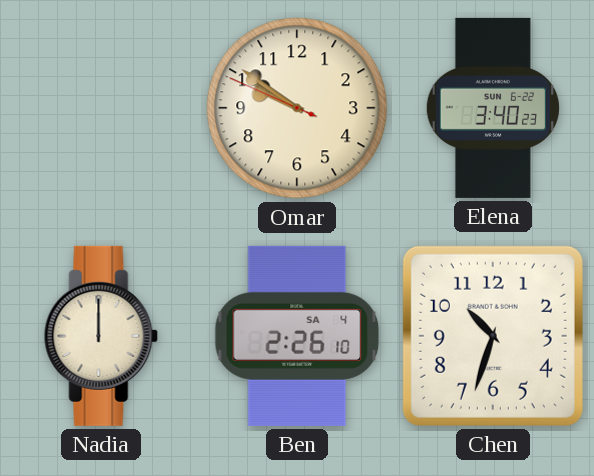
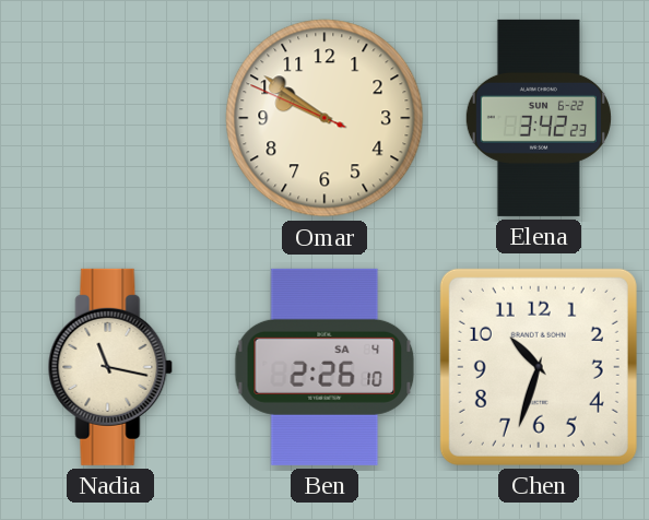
Elena: 3:40 -> 3:42
Nadia: 12:00 -> 11:17
